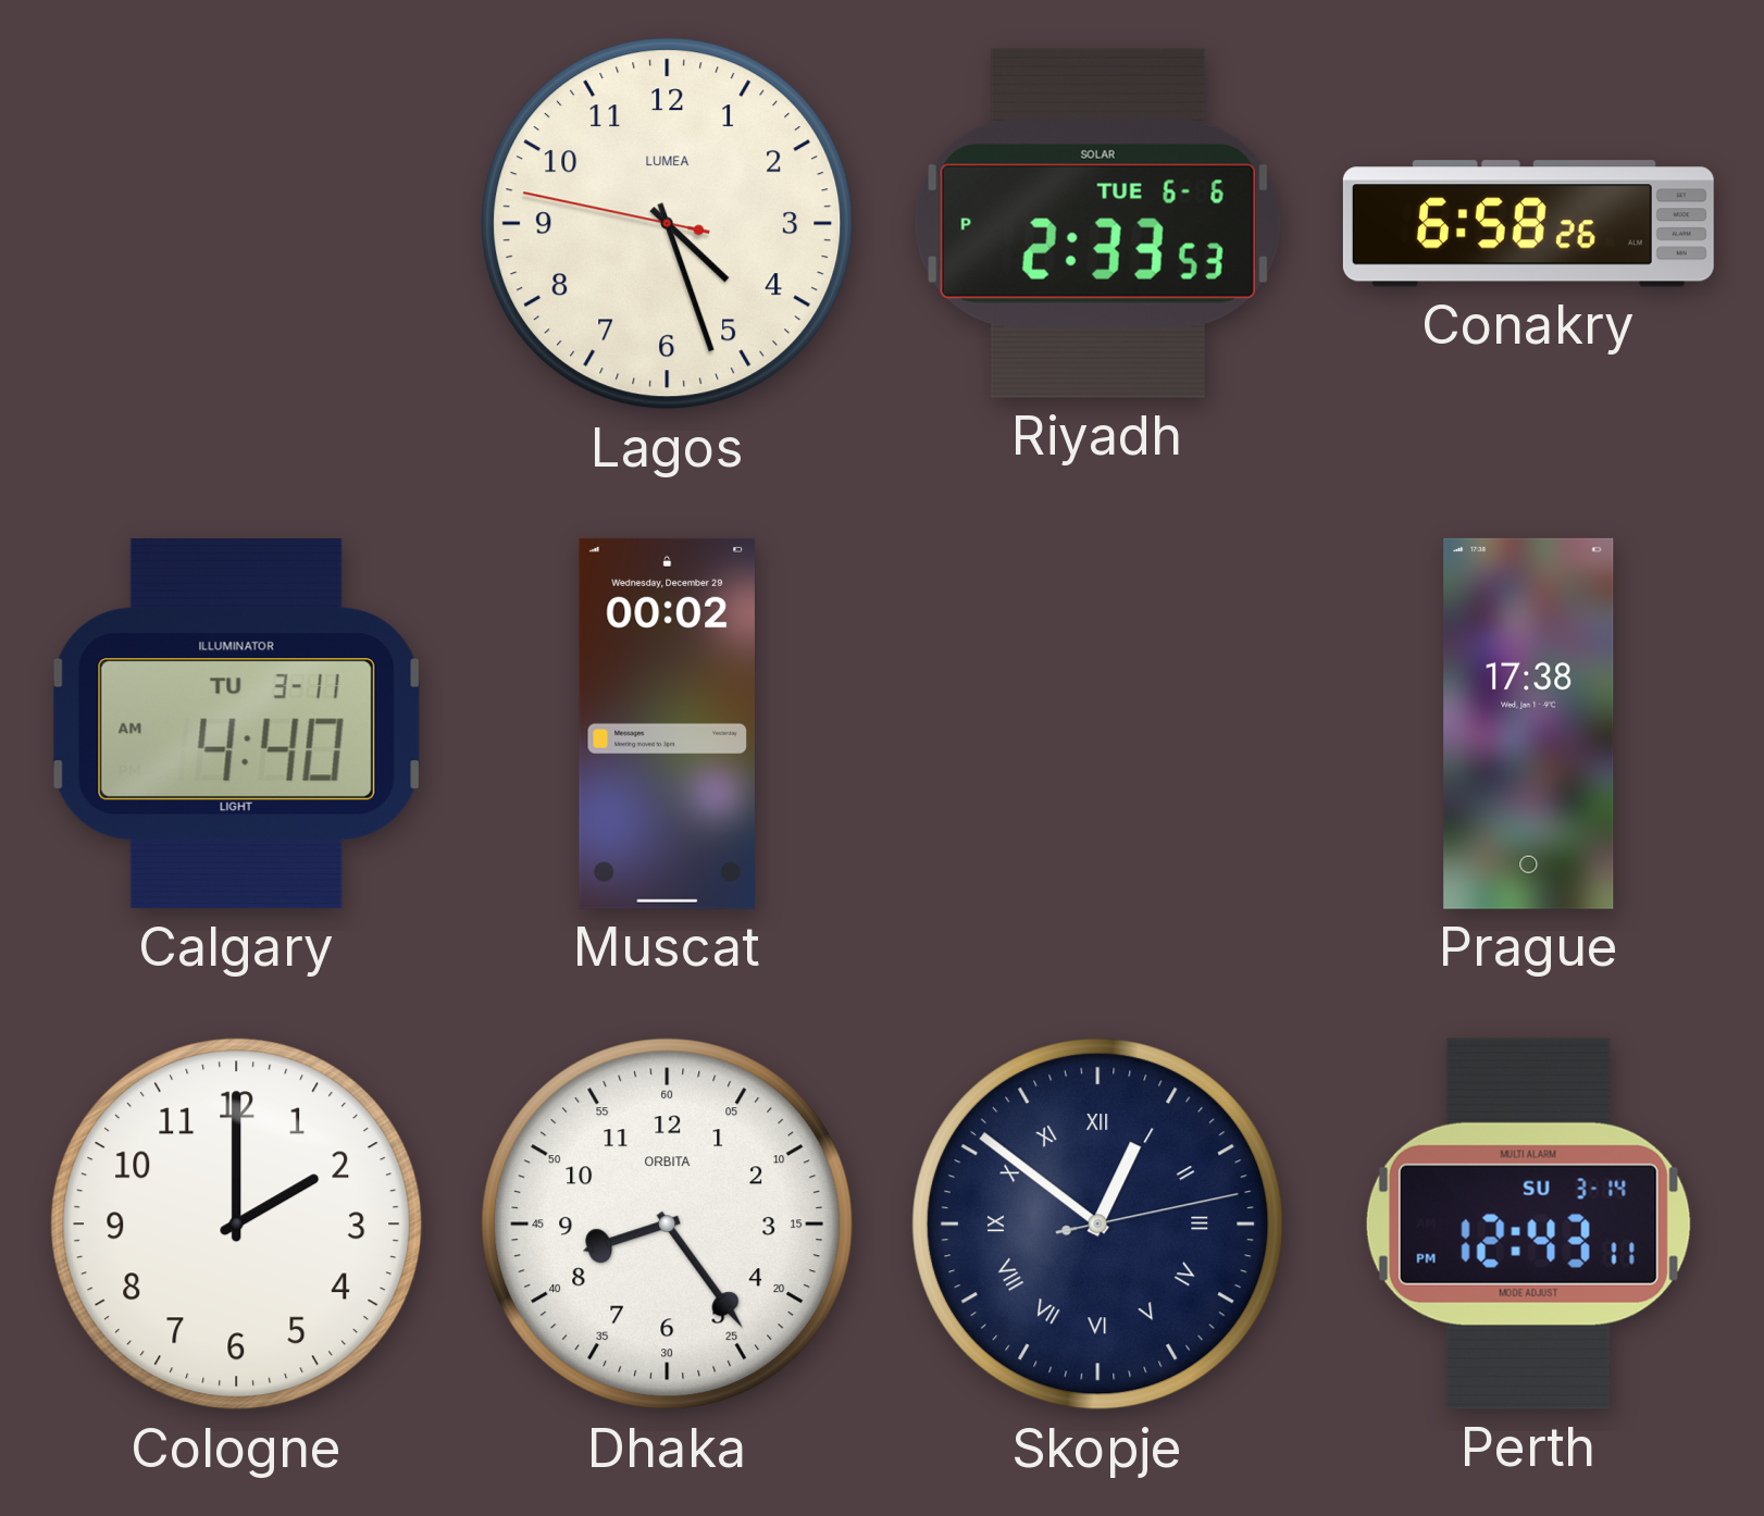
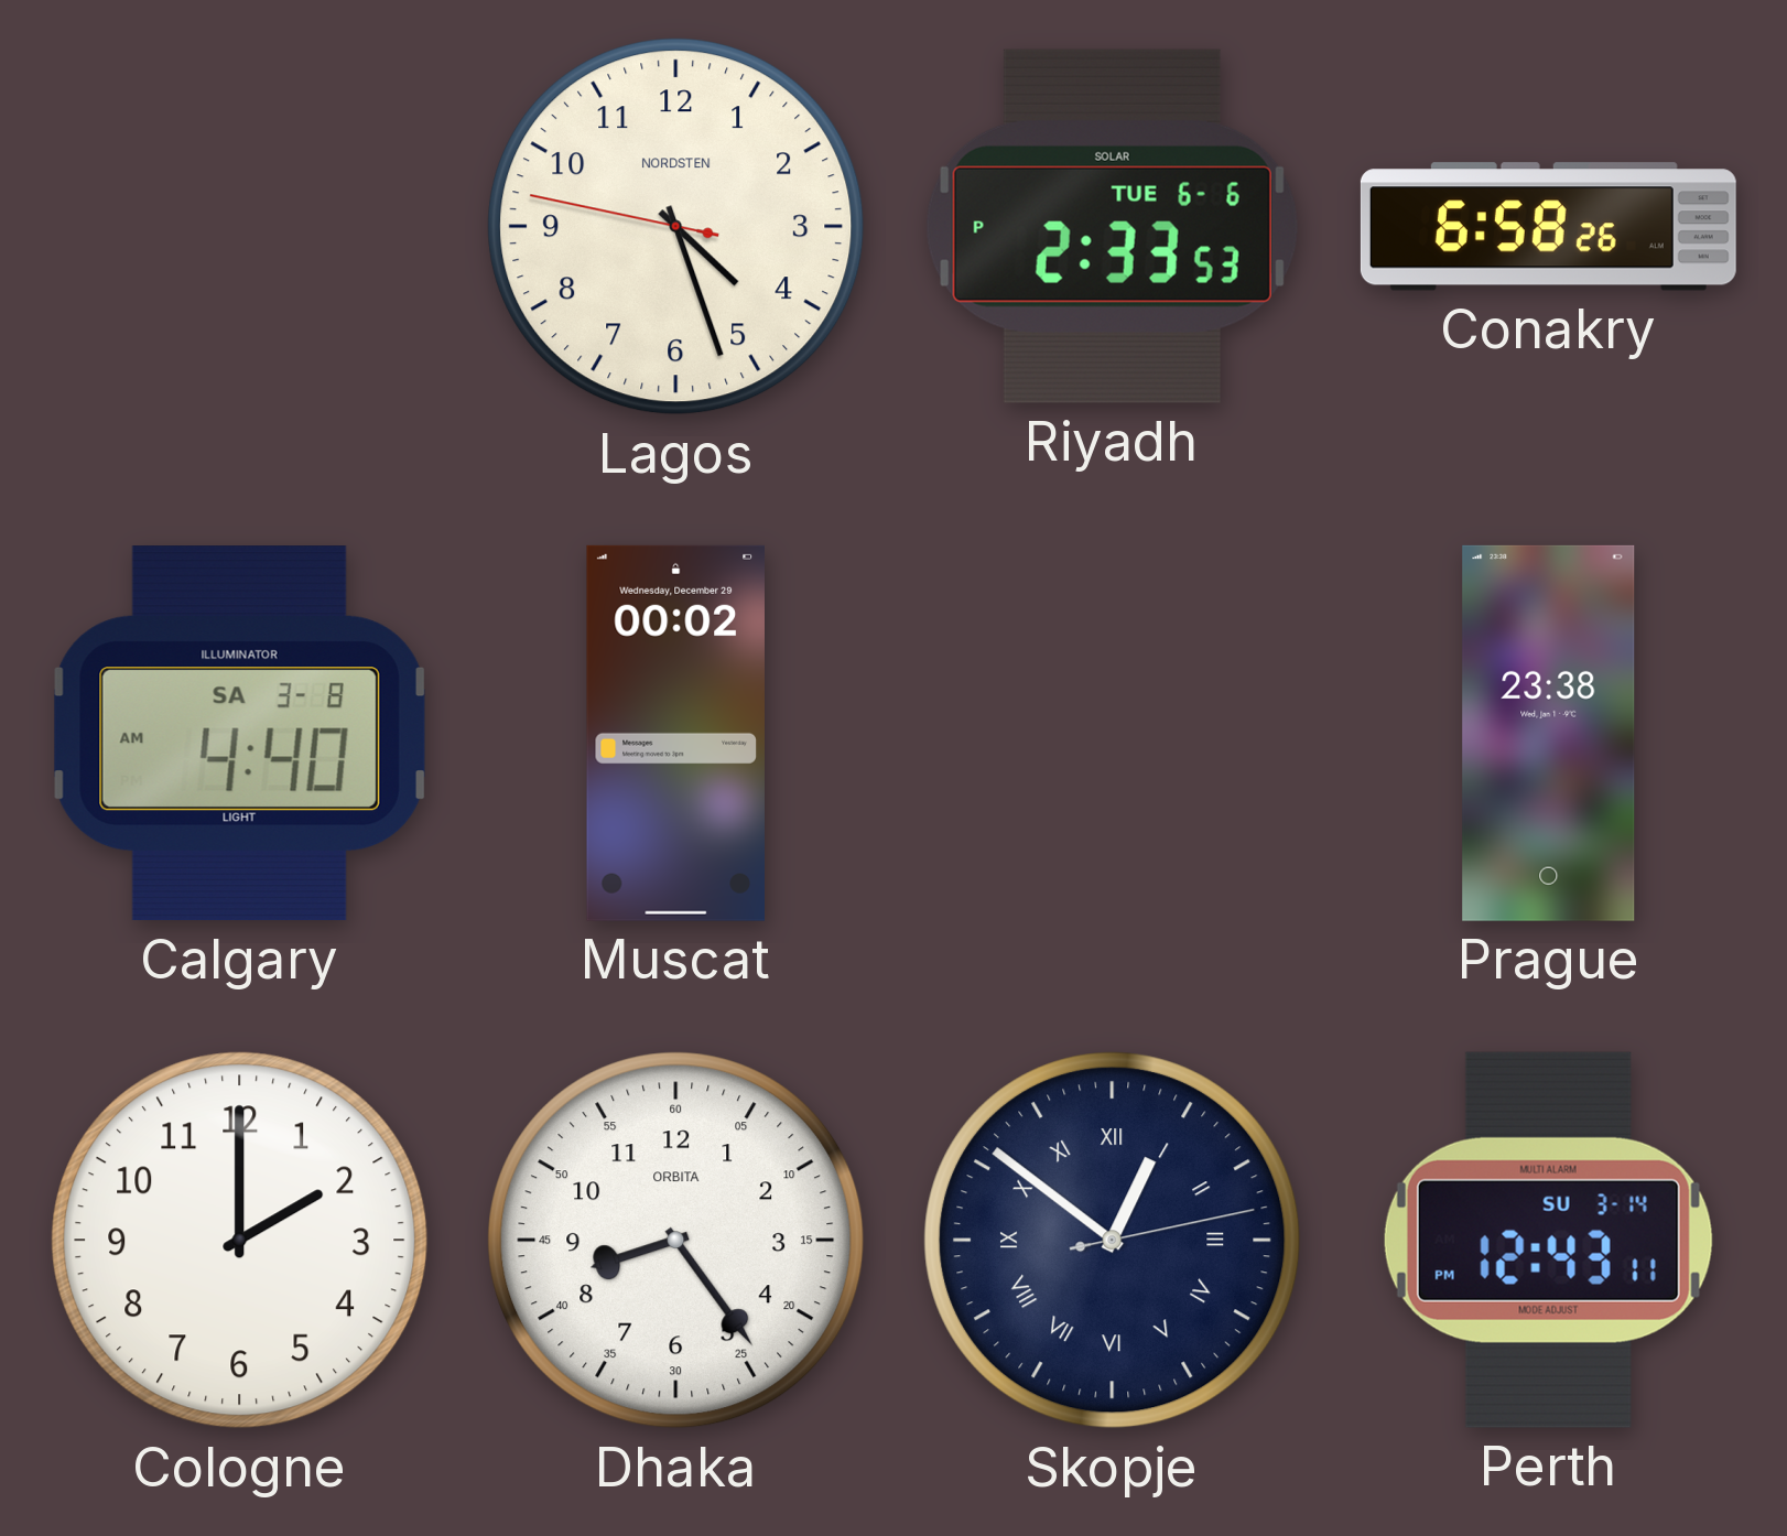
Lagos brand: LUMEA -> NORDSTEN
Calgary date: TU 3-11 -> SA 3-8
Prague: 17:38 -> 23:38
